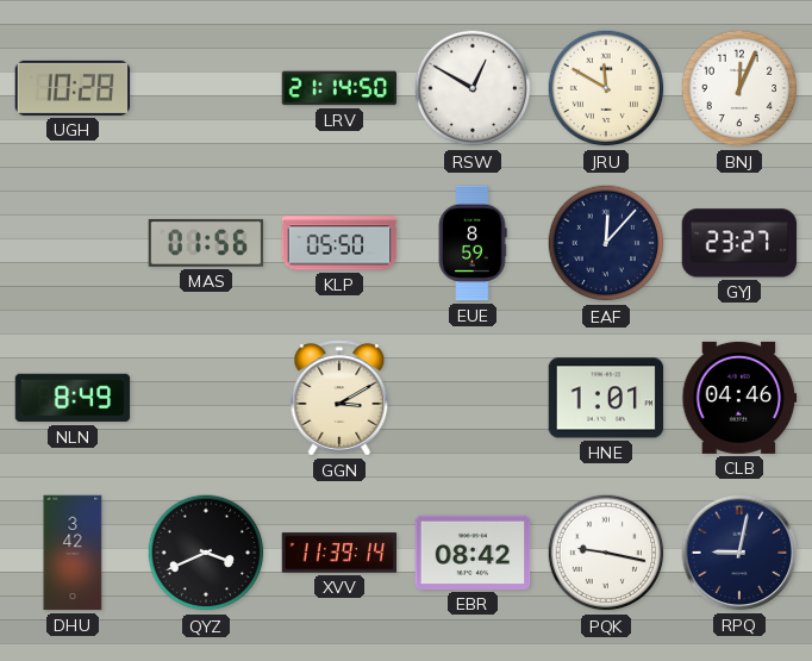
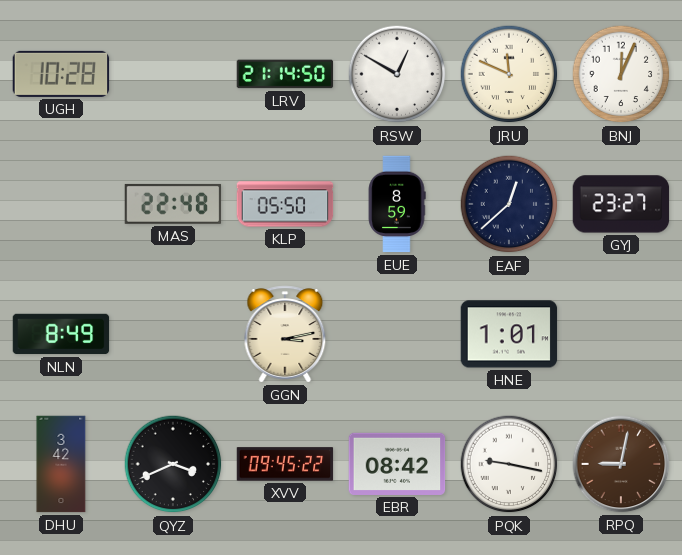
JRU: 11:50 -> 11:49
MAS: 01:56 -> 22:48
EAF: 12:07 -> 12:38
GGN: 3:10 -> 3:13
CLB: 04:46 -> none
XVV: 11:39 -> 09:45
RPQ dial: navy -> brown
